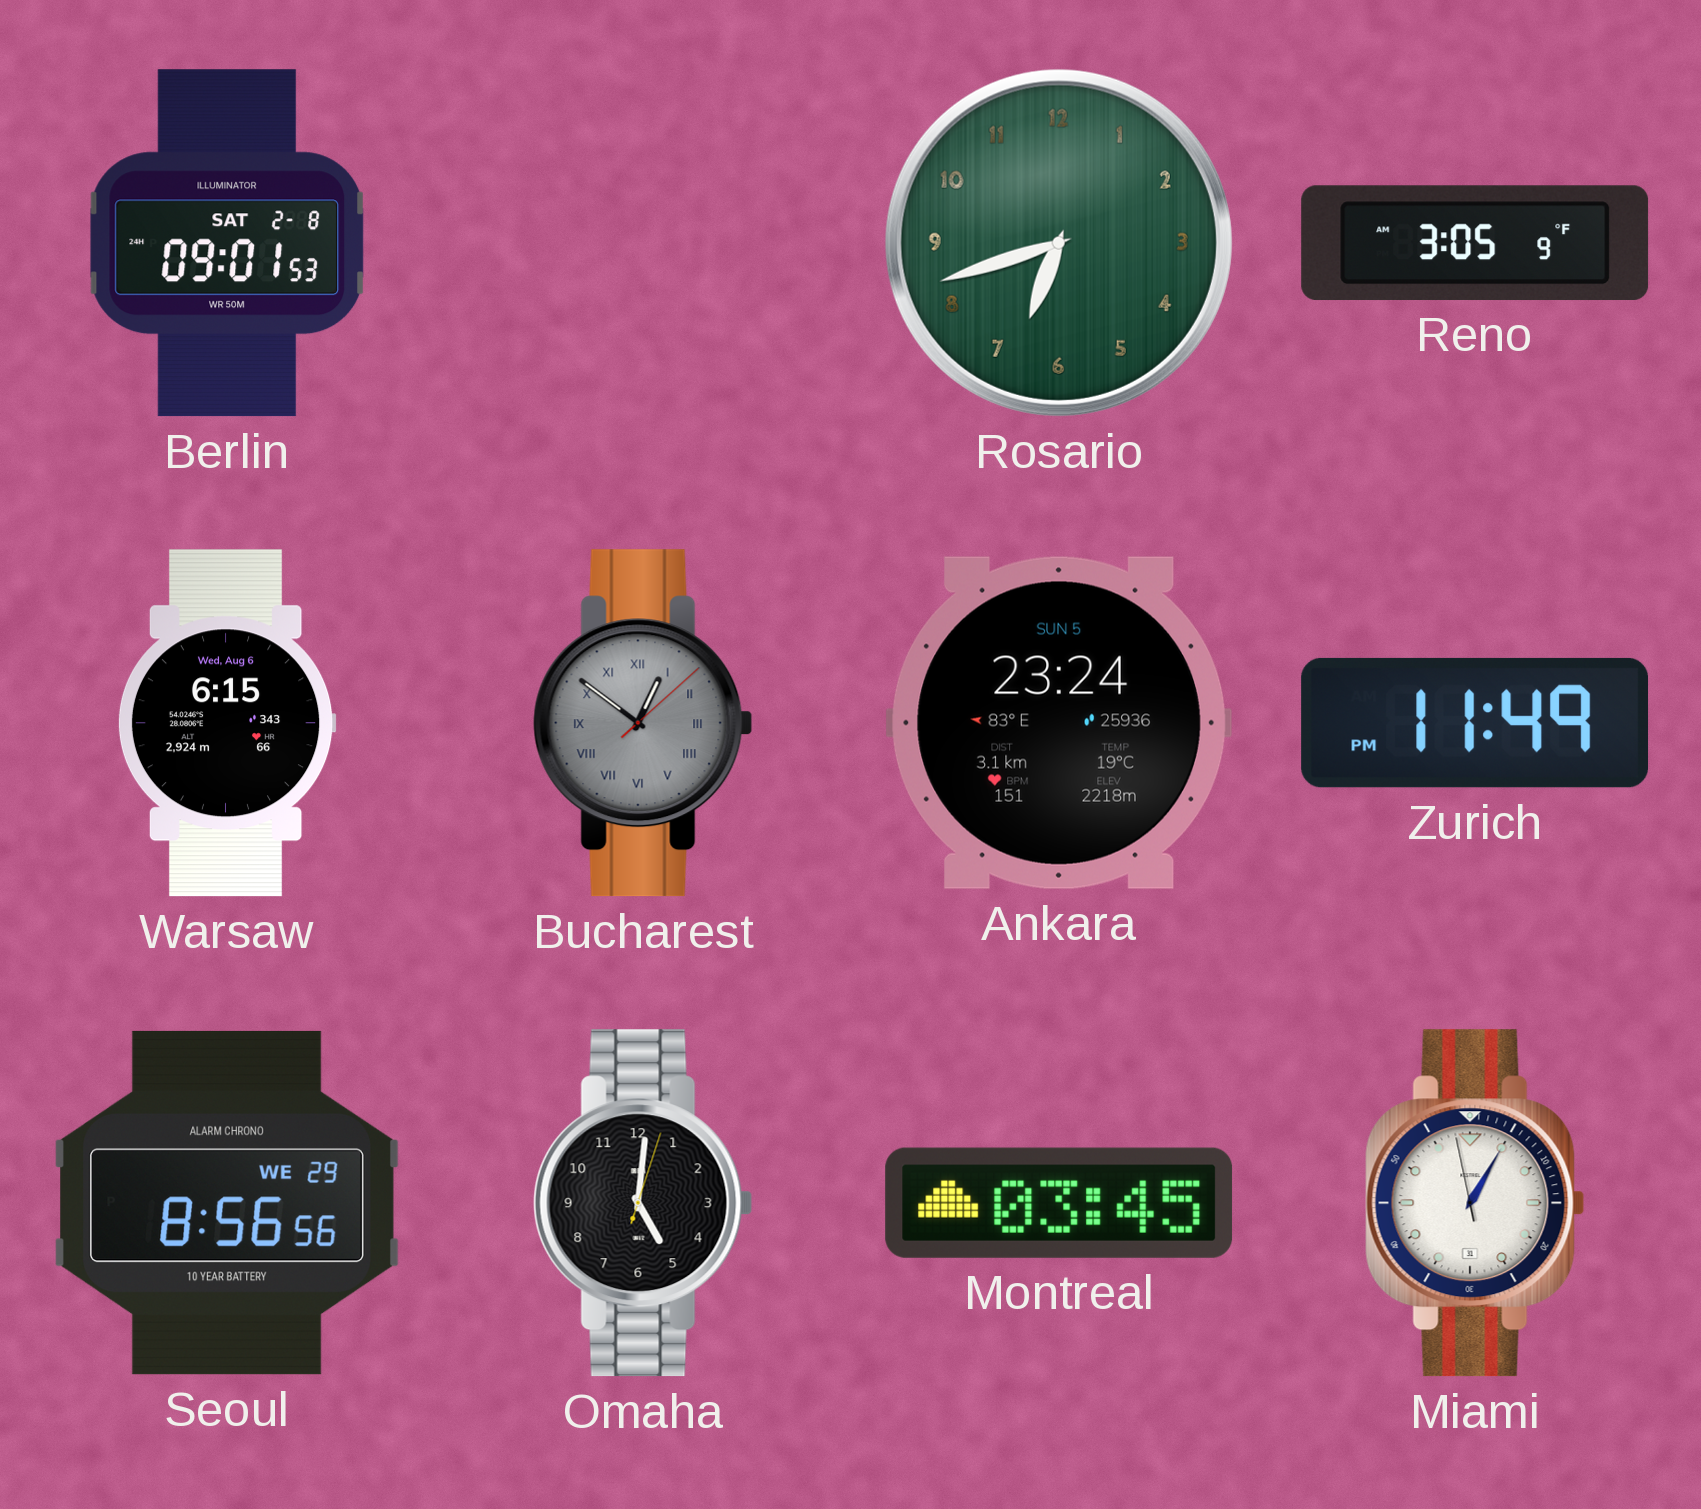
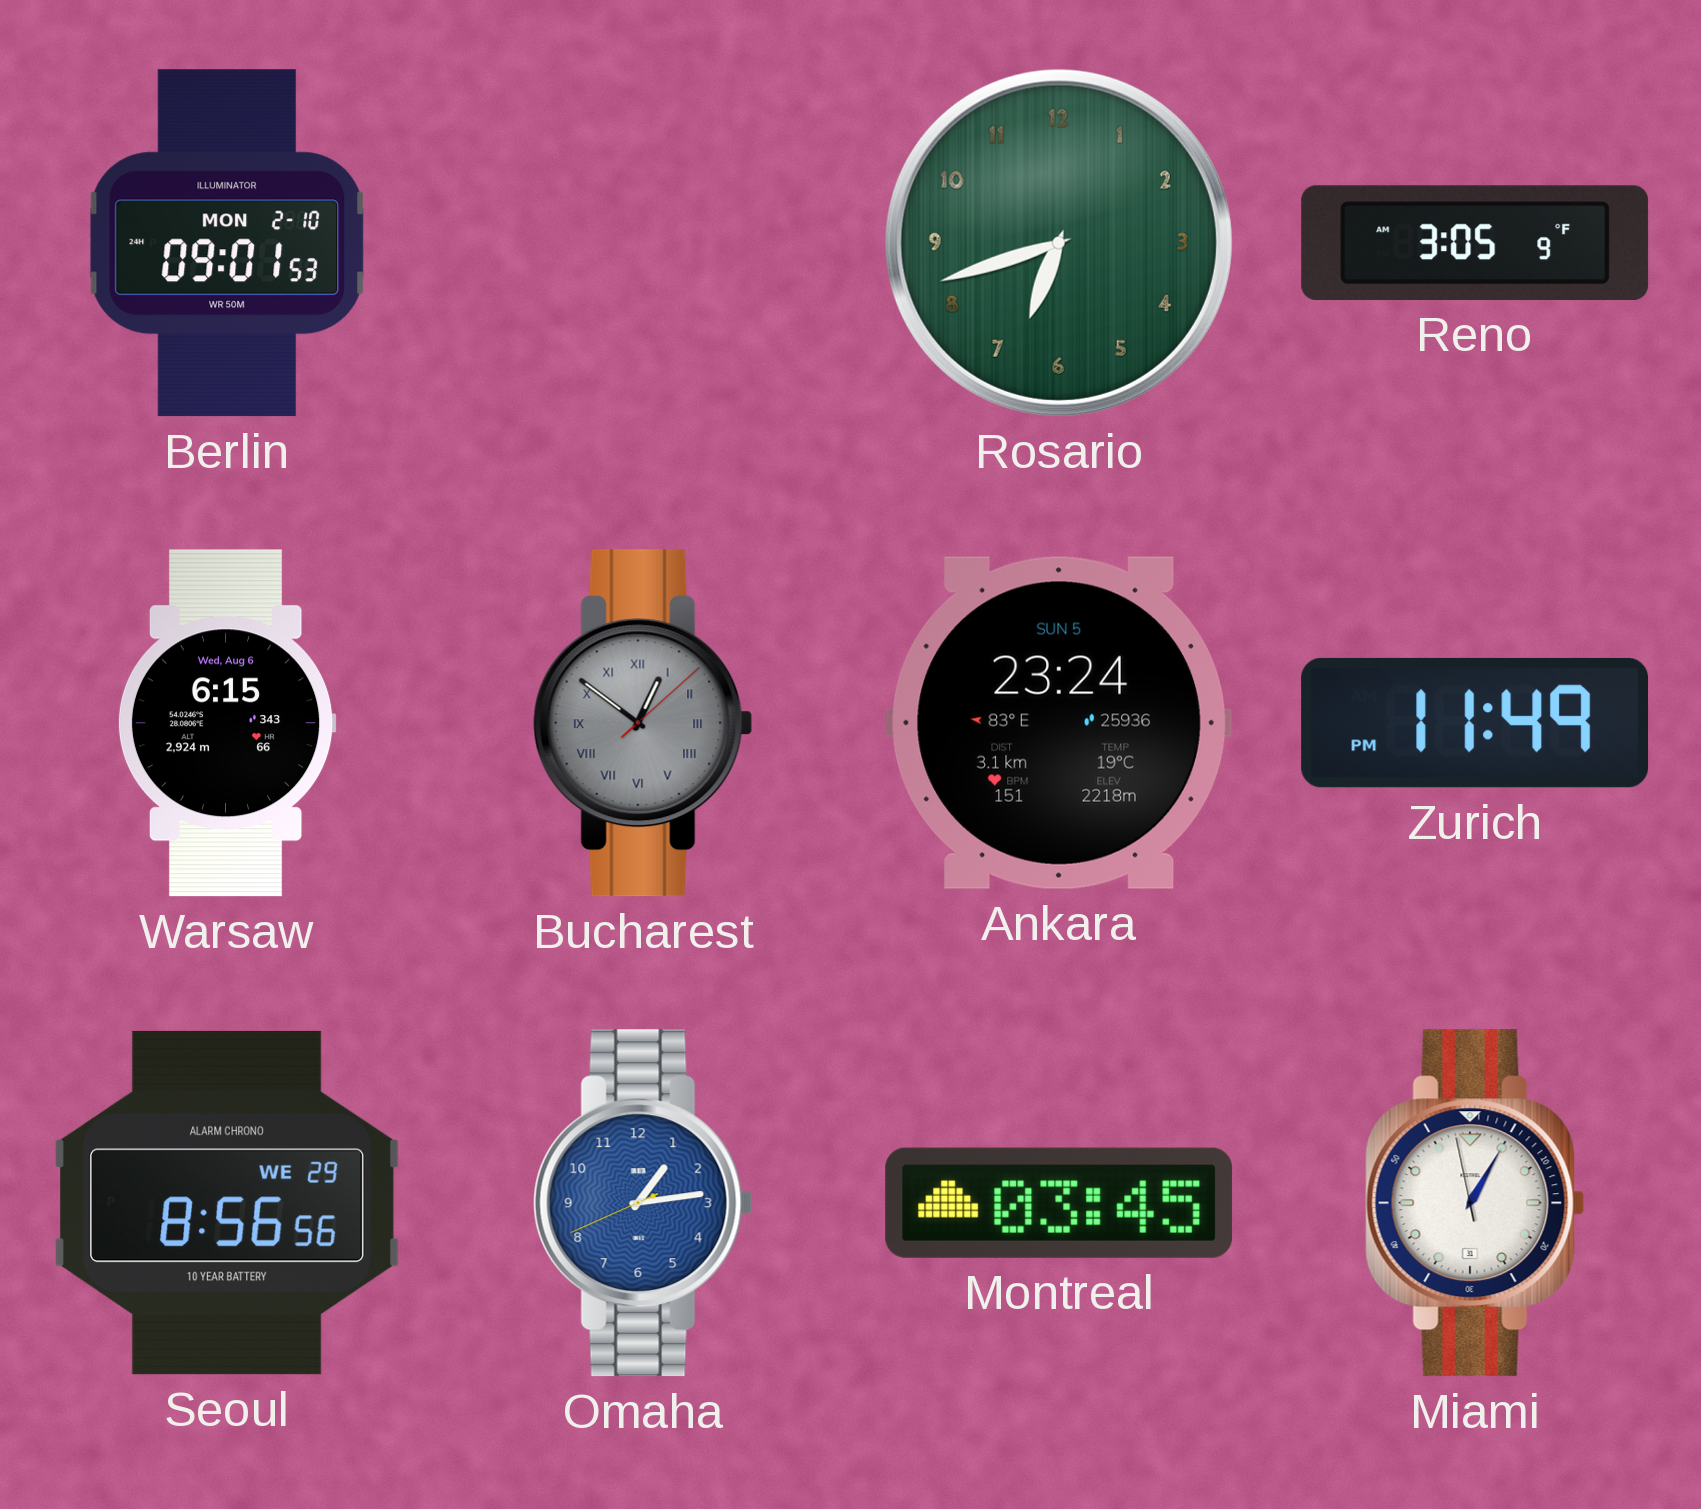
Berlin date: SAT 2-8 -> MON 2-10
Omaha: 5:01 -> 1:13
Omaha dial: black -> blue
